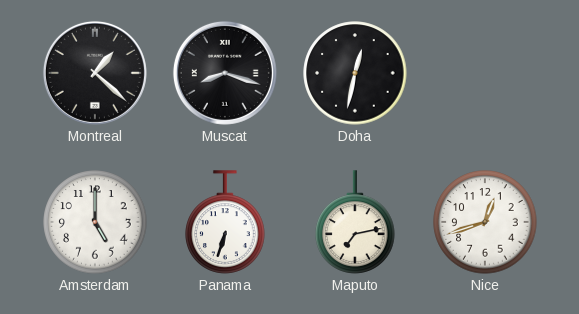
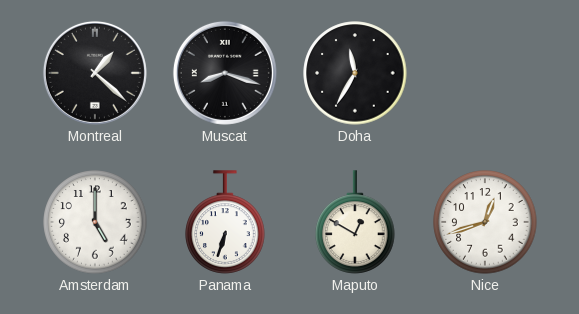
Doha: 12:32 -> 11:35
Maputo: 7:13 -> 12:50
